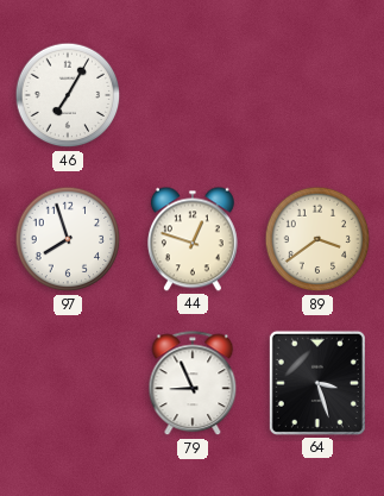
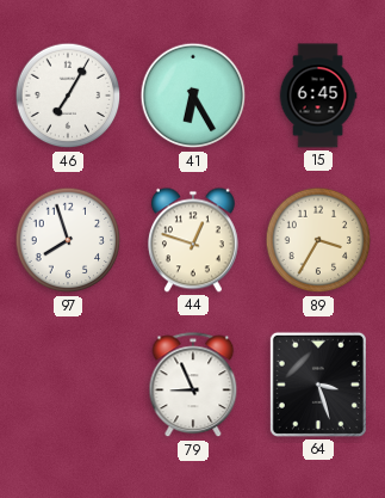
41: none -> 6:25
15: none -> 6:45
89: 3:39 -> 3:35
